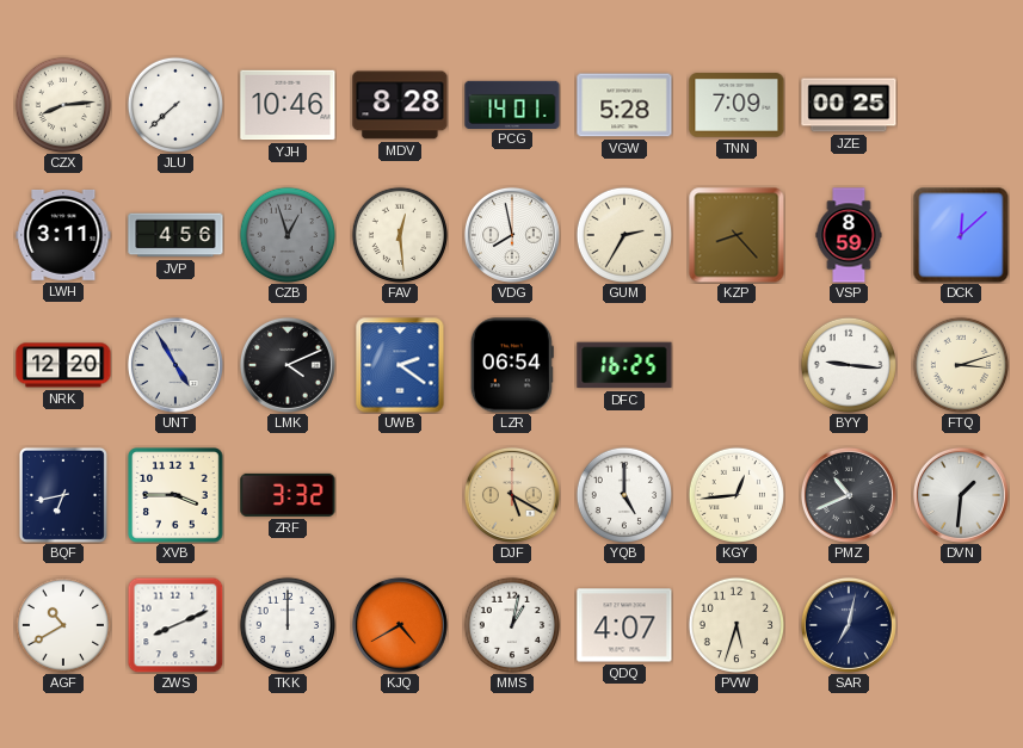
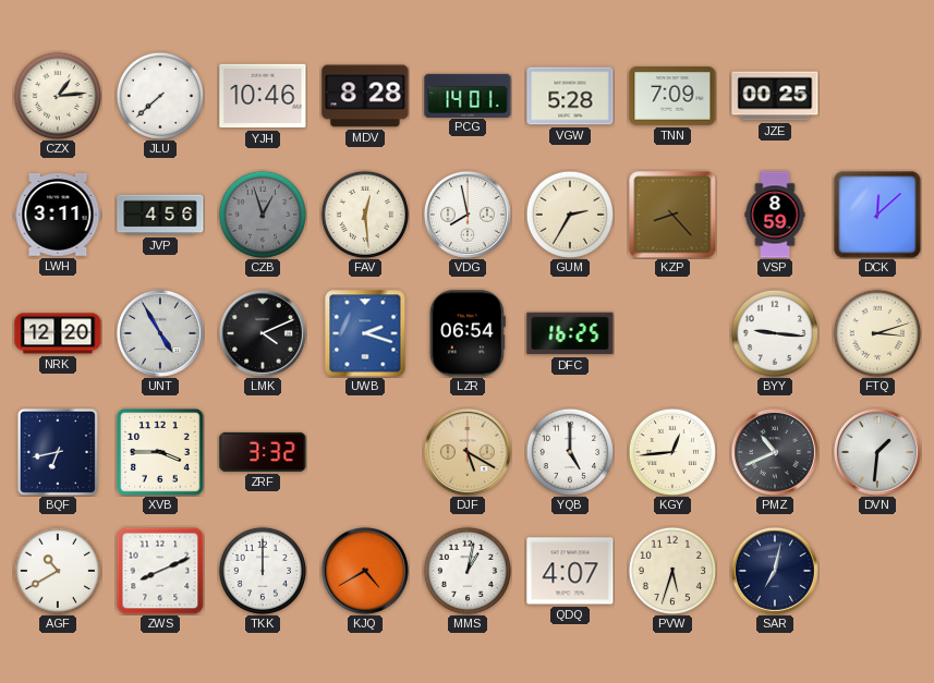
CZX: 8:14 -> 1:14
UWB: 2:21 -> 2:18
